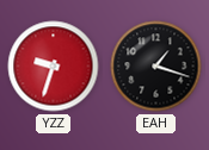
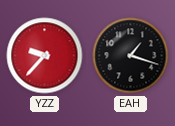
YZZ: 9:33 -> 9:37
